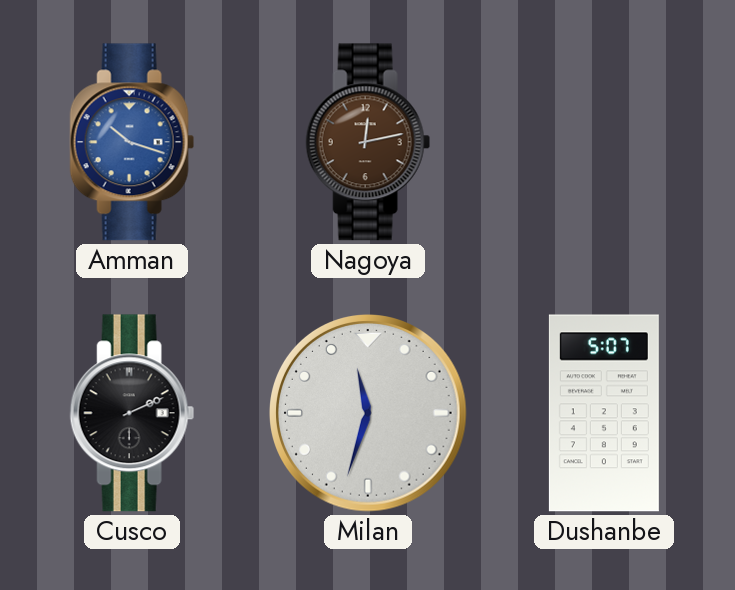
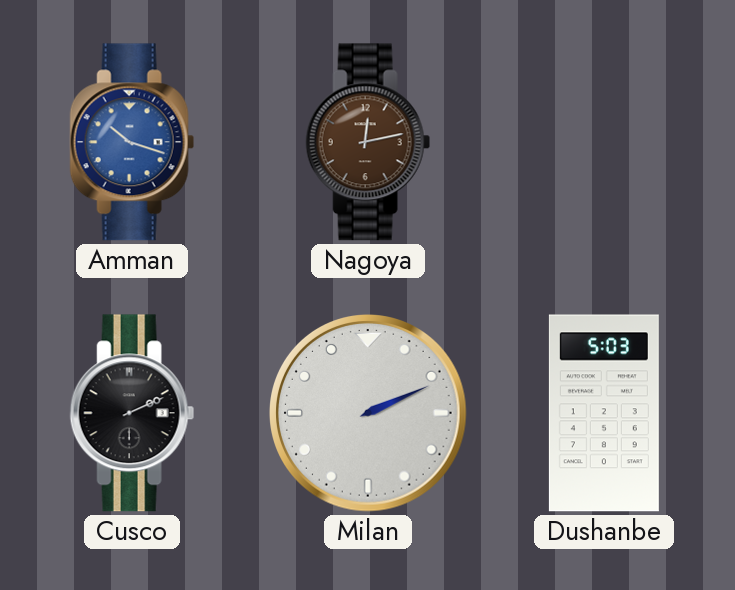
Milan: 11:33 -> 2:11
Dushanbe: 5:07 -> 5:03
